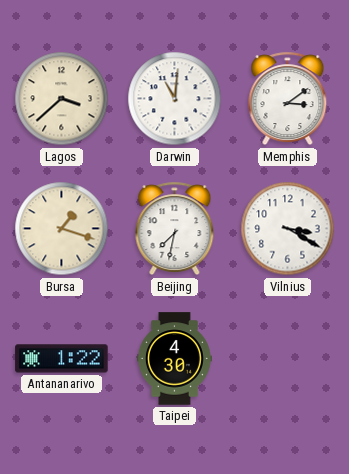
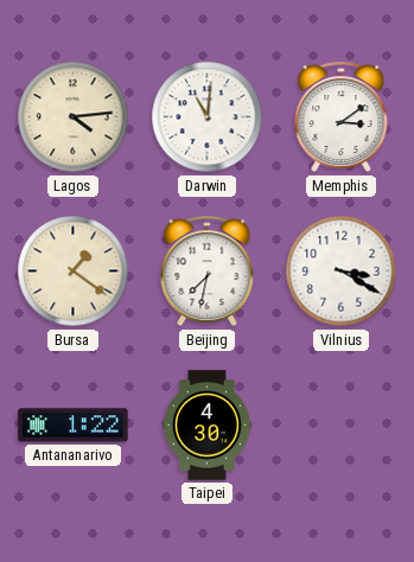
Lagos: 3:38 -> 4:14
Bursa: 1:18 -> 1:21
